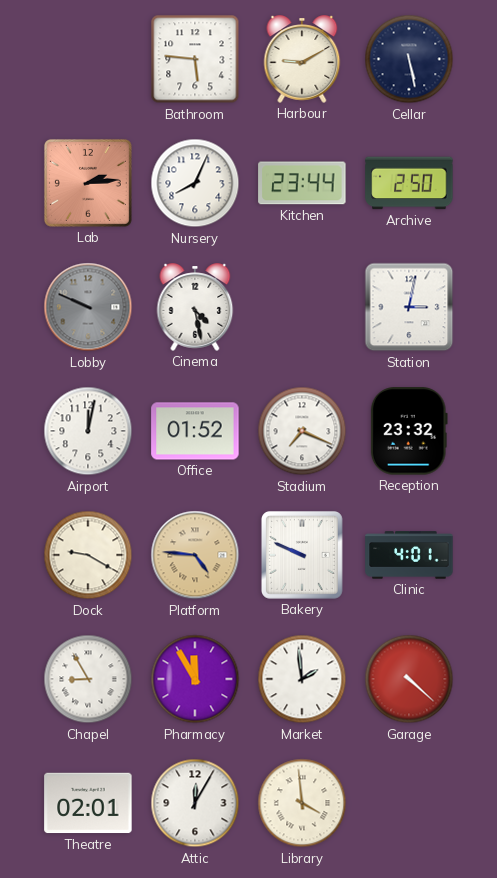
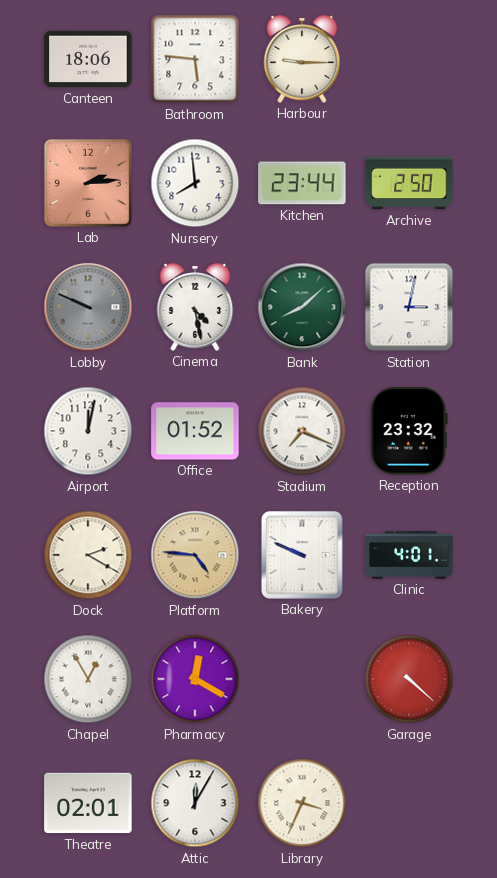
Canteen: none -> 18:06
Harbour: 9:10 -> 9:15
Cellar: 5:28 -> none
Nursery: 8:04 -> 7:59
Bank: none -> 8:08
Dock: 9:20 -> 2:20
Chapel: 8:55 -> 12:55
Pharmacy: 11:55 -> 12:20
Market: 1:59 -> none
Library: 3:59 -> 3:34
